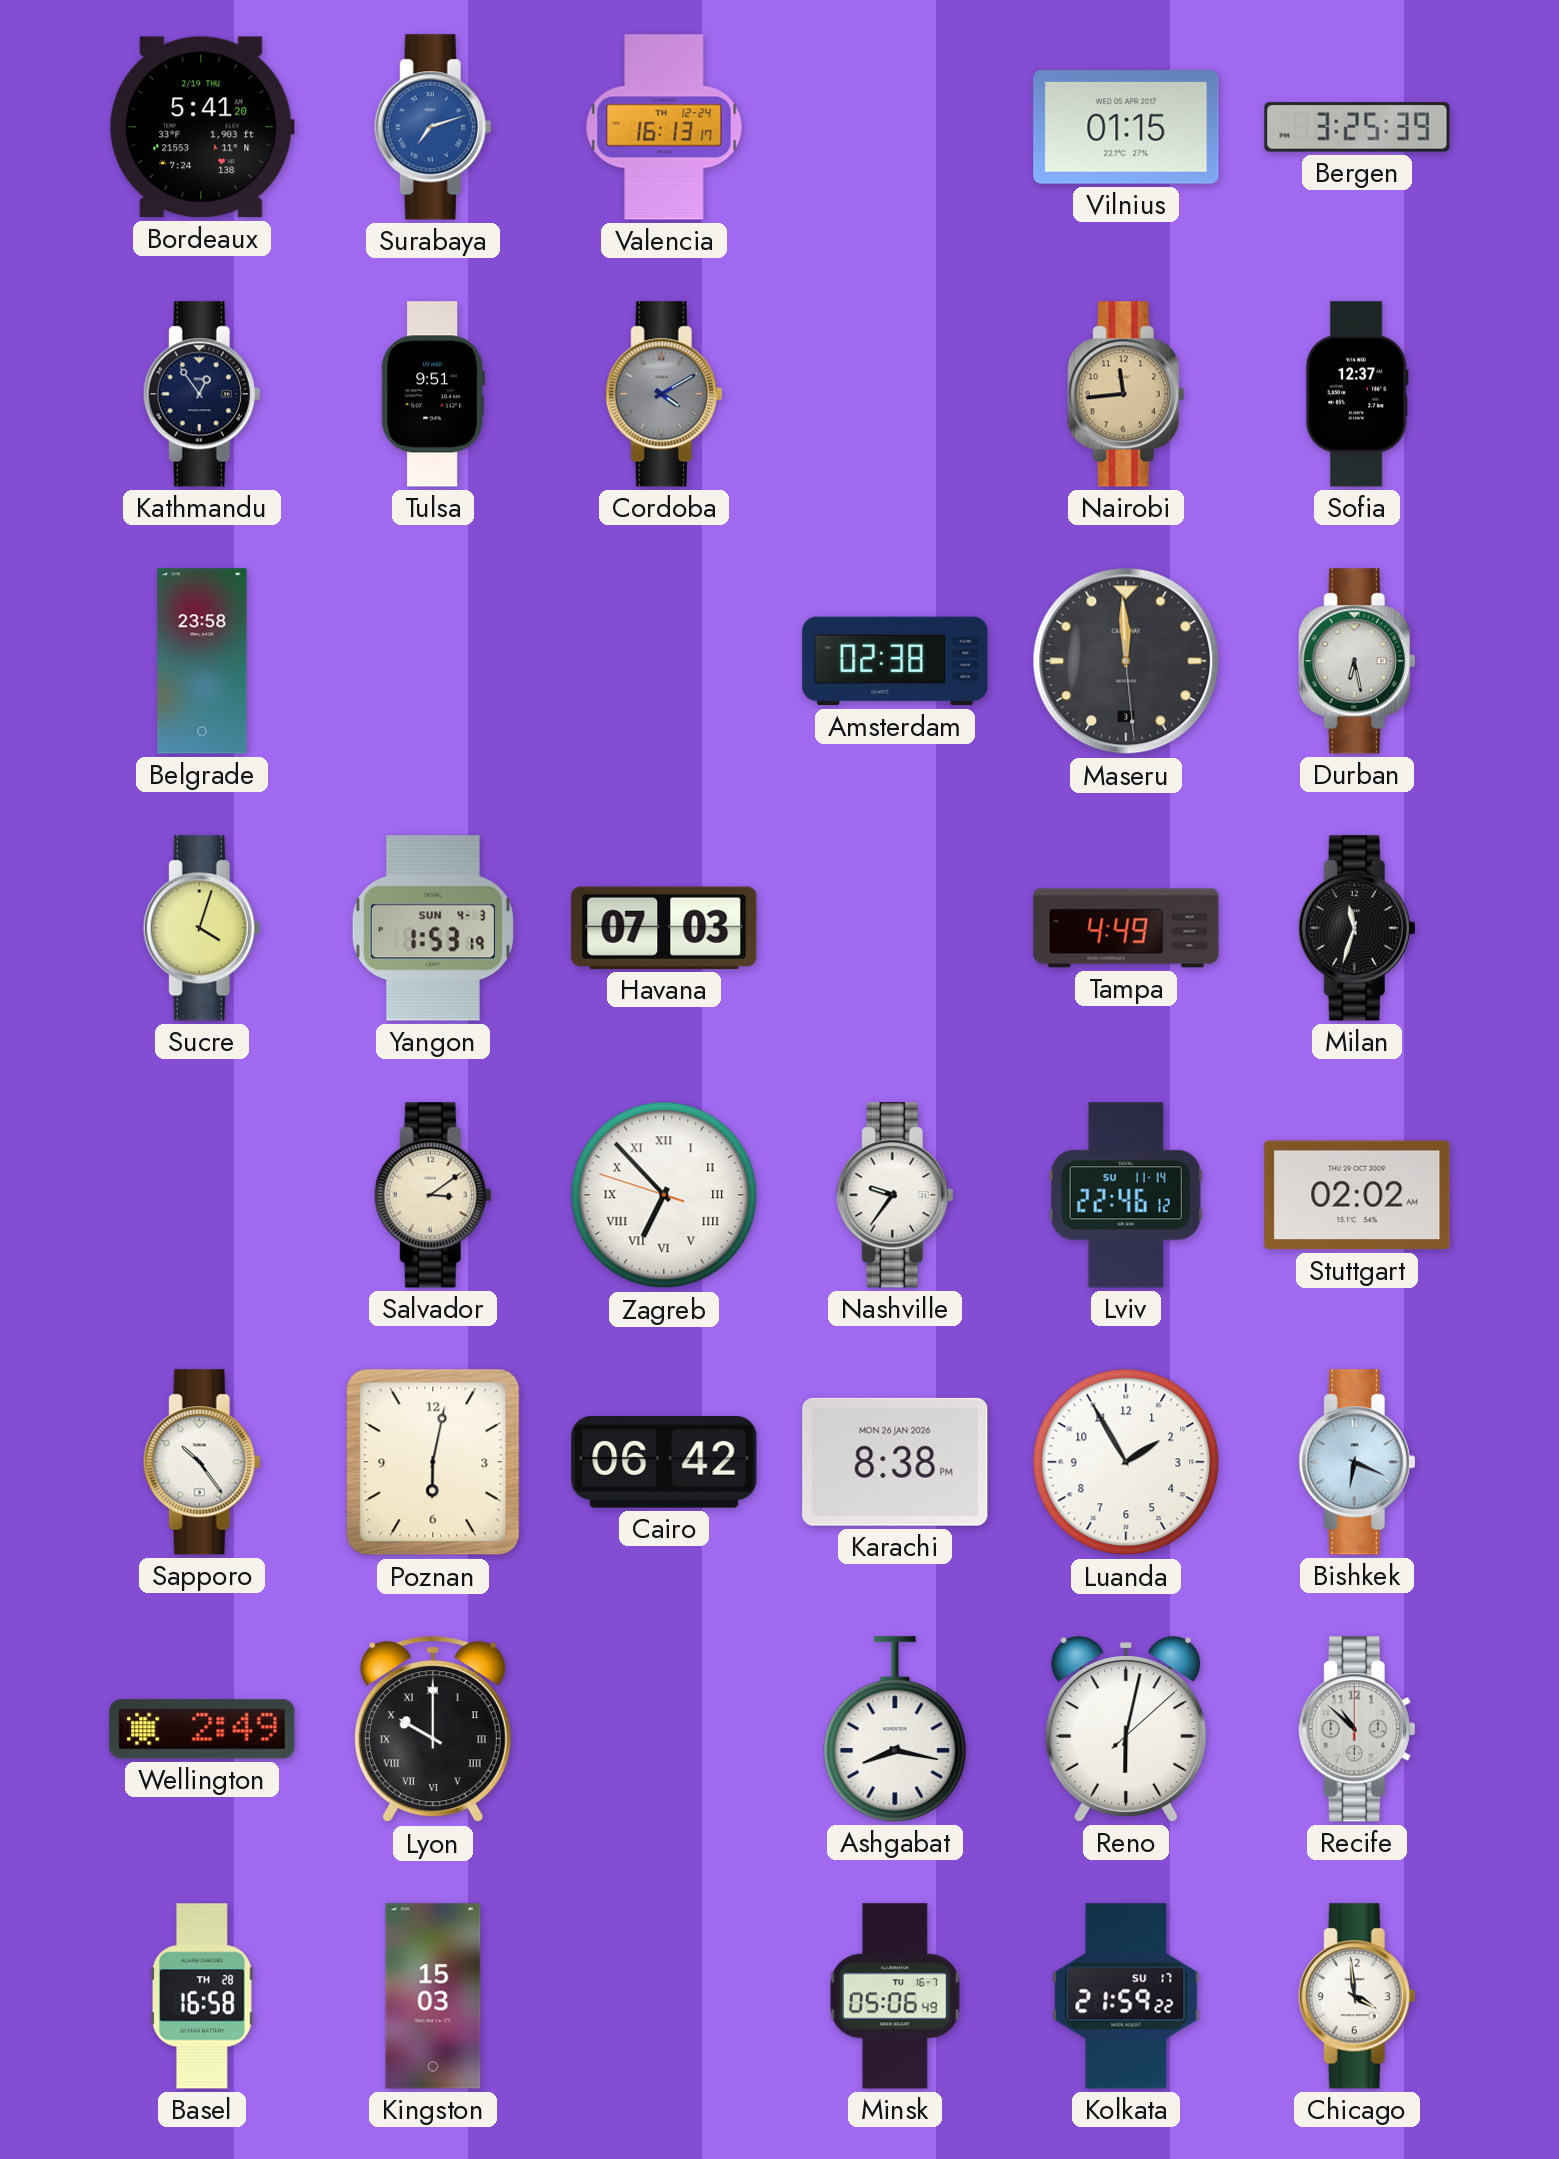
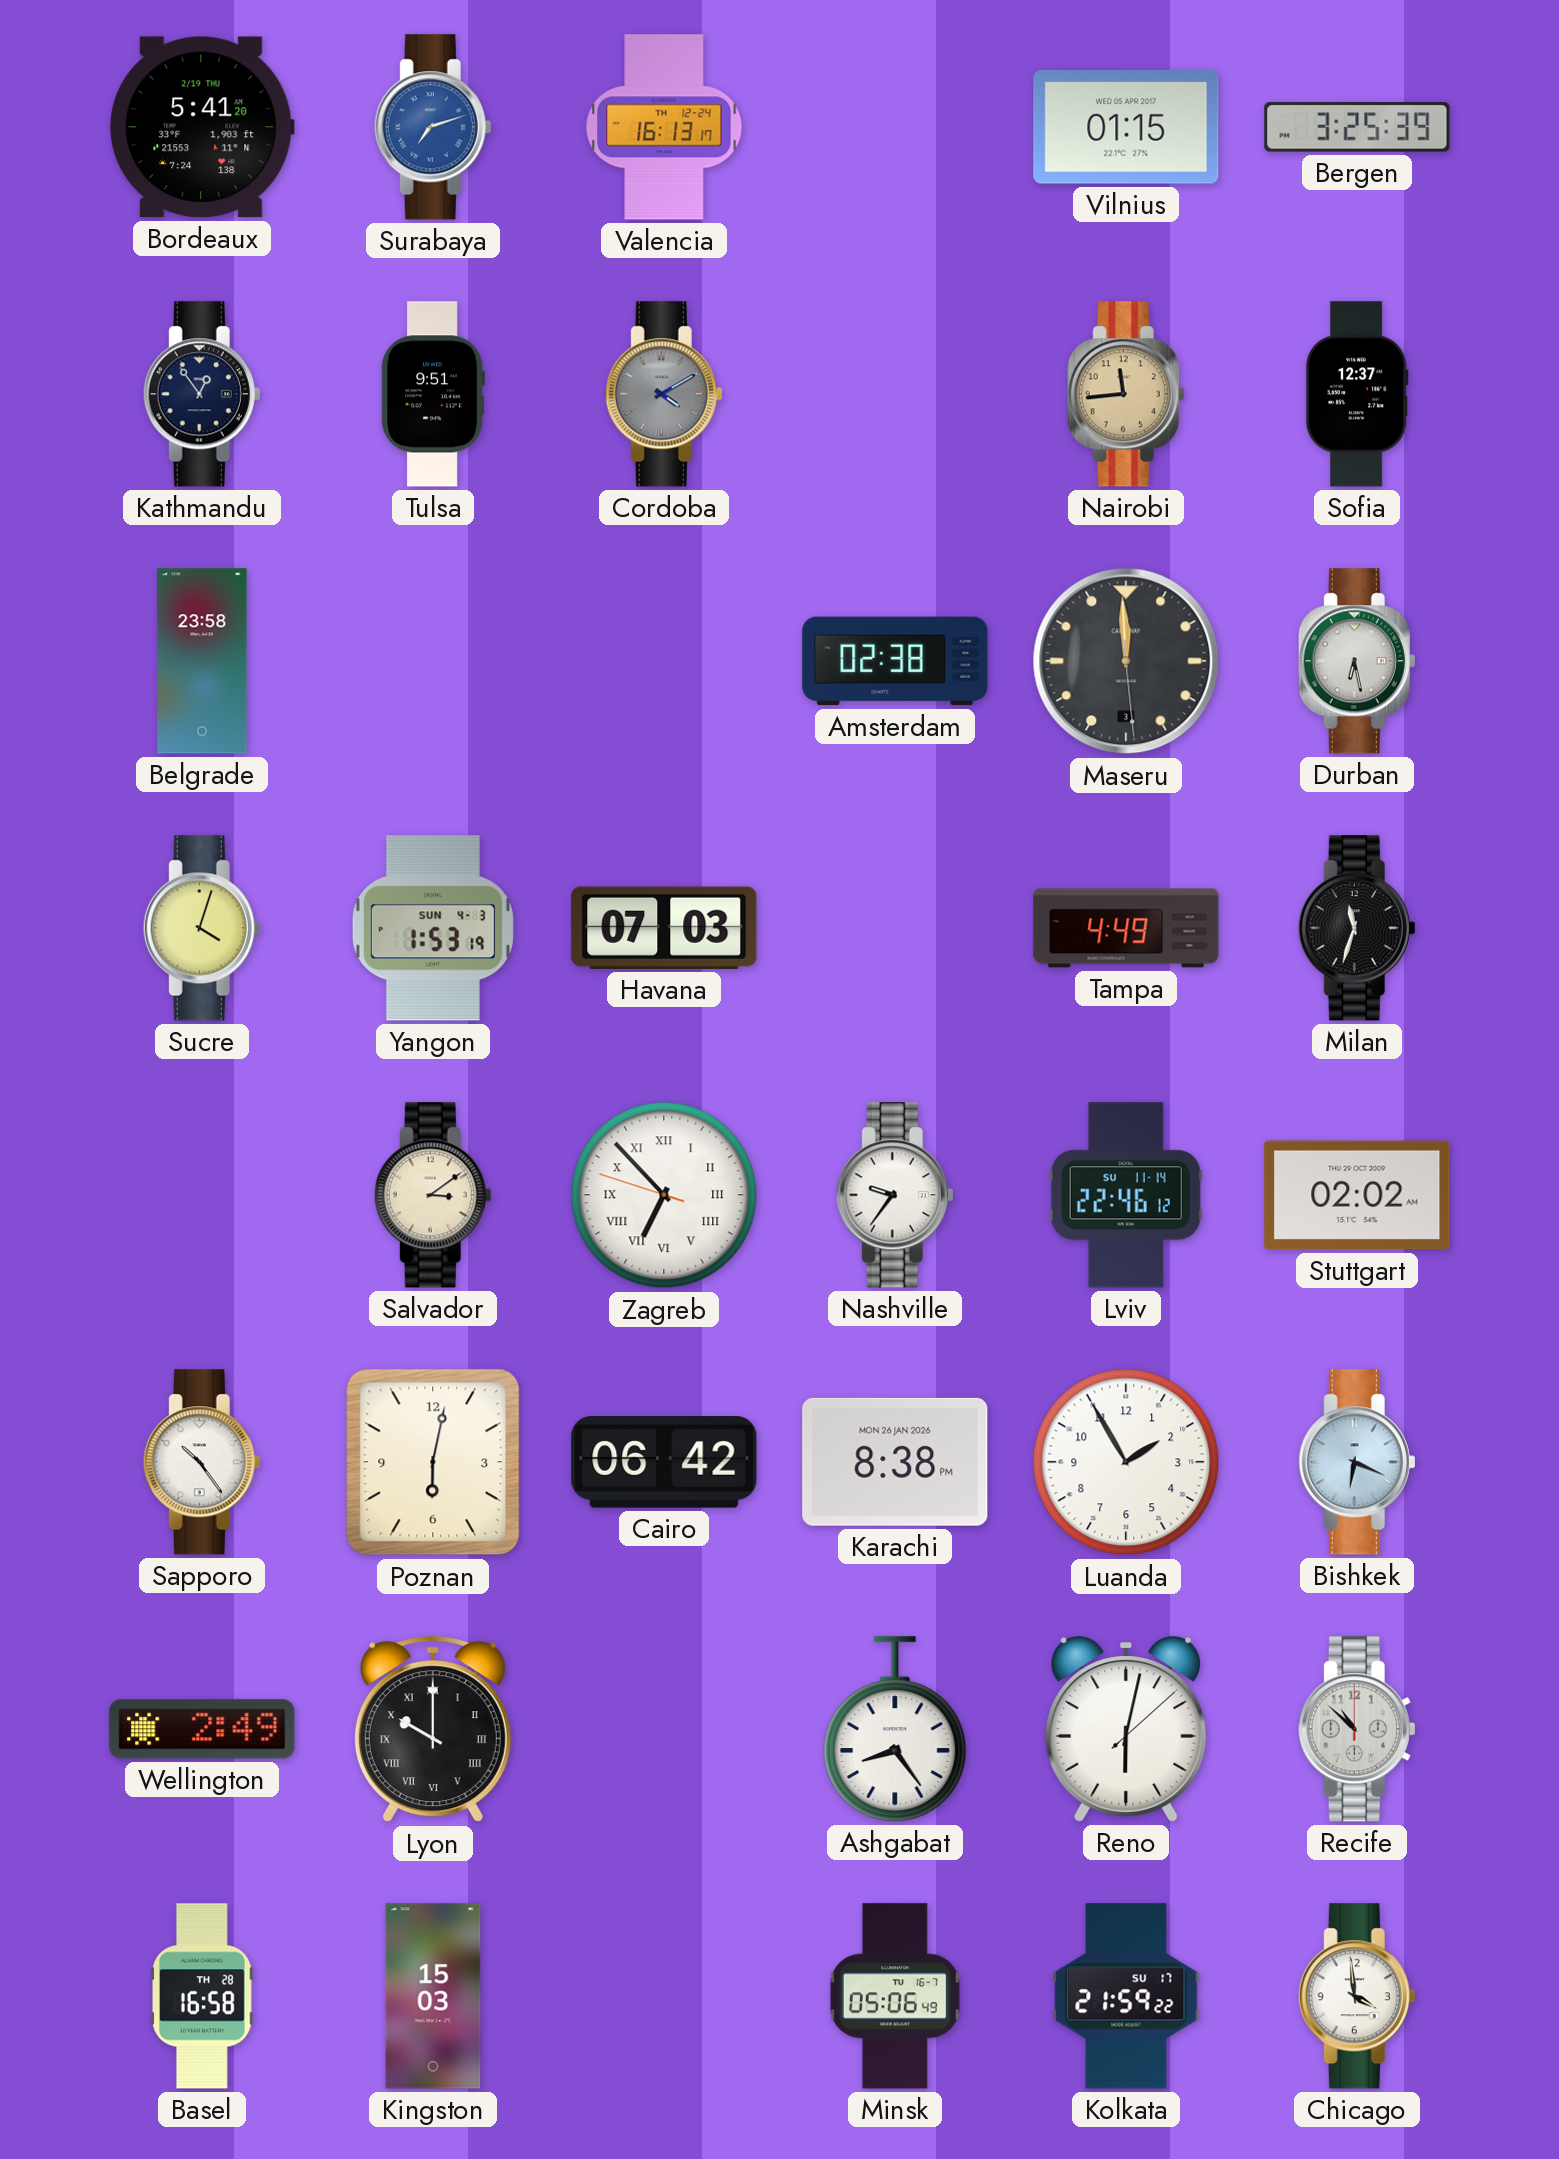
Ashgabat: 8:17 -> 8:24
